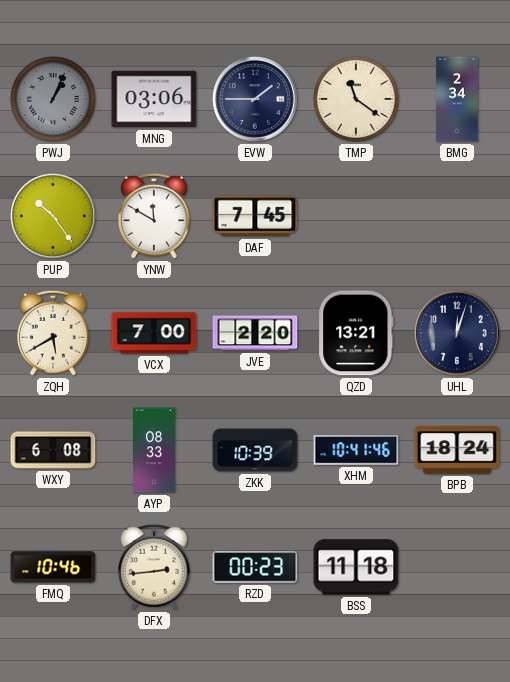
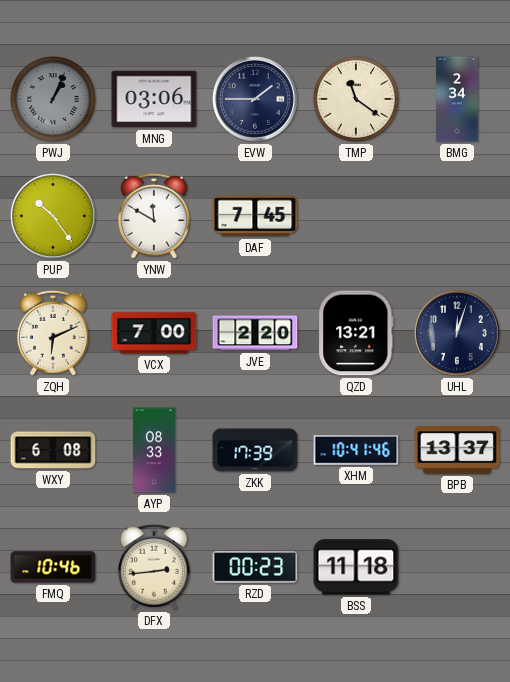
ZQH: 5:40 -> 6:11
ZKK: 10:39 -> 17:39
BPB: 18:24 -> 13:37
